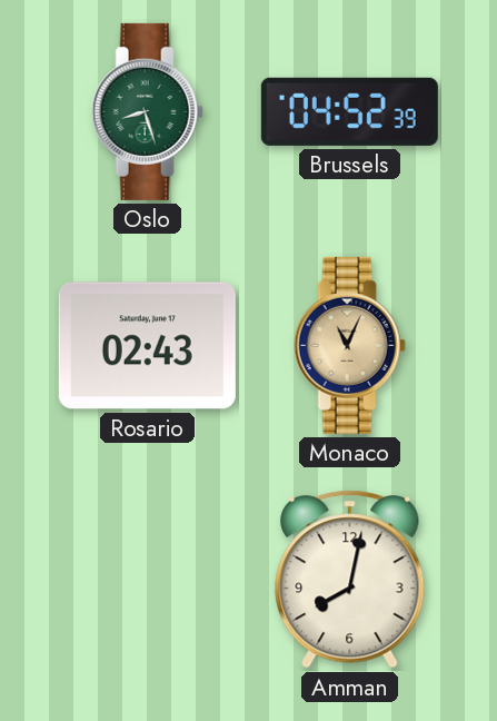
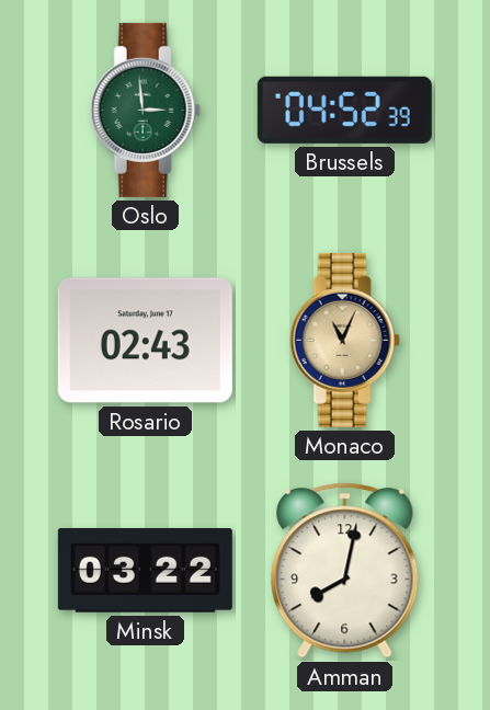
Oslo: 8:27 -> 2:59
Minsk: none -> 03:22
